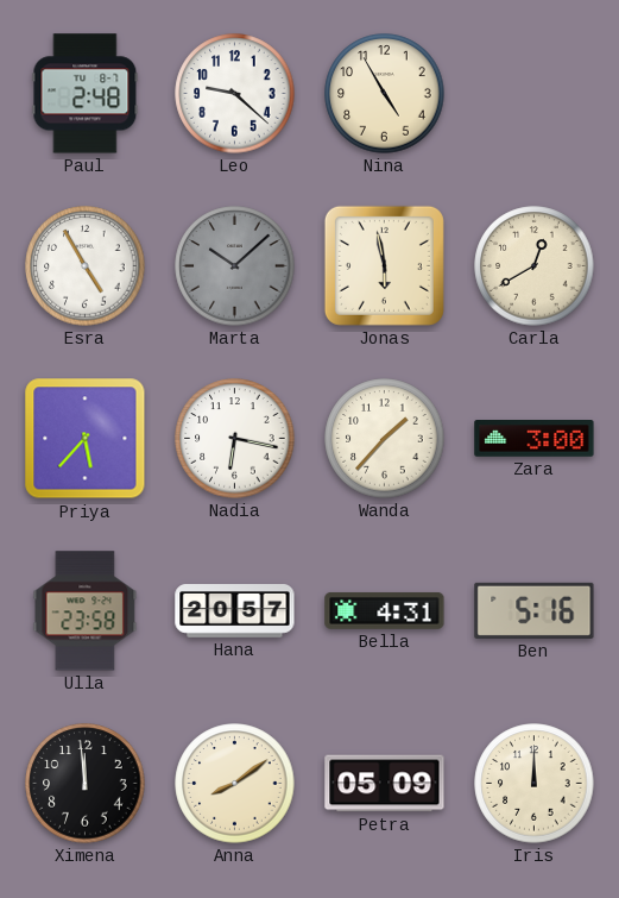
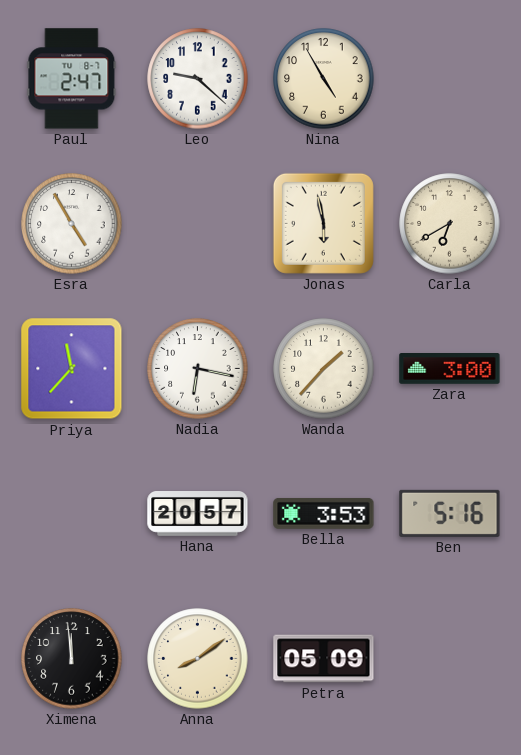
Paul: 2:48 -> 2:47
Marta: 10:08 -> none
Carla: 12:40 -> 6:40
Priya: 5:37 -> 11:37
Ulla: 23:58 -> none
Bella: 4:31 -> 3:53
Iris: 12:00 -> none
